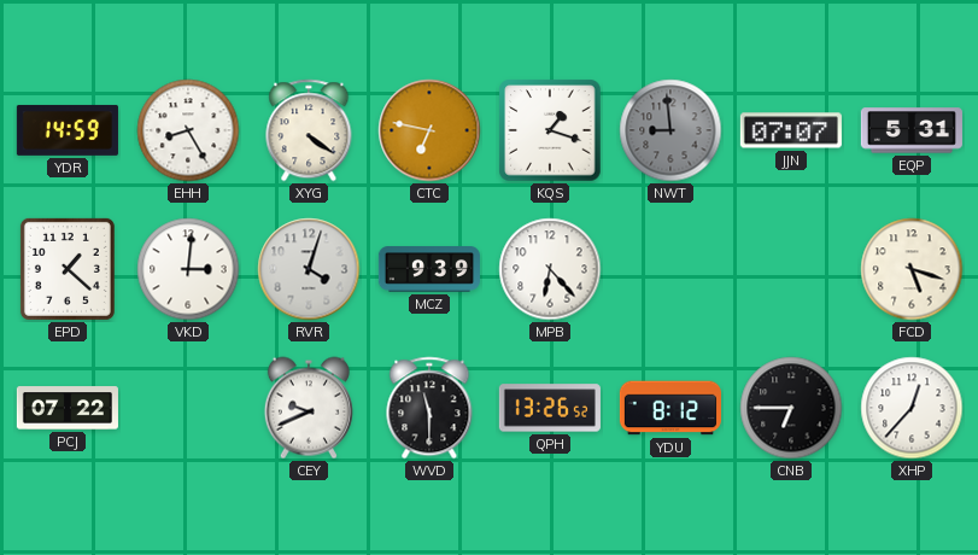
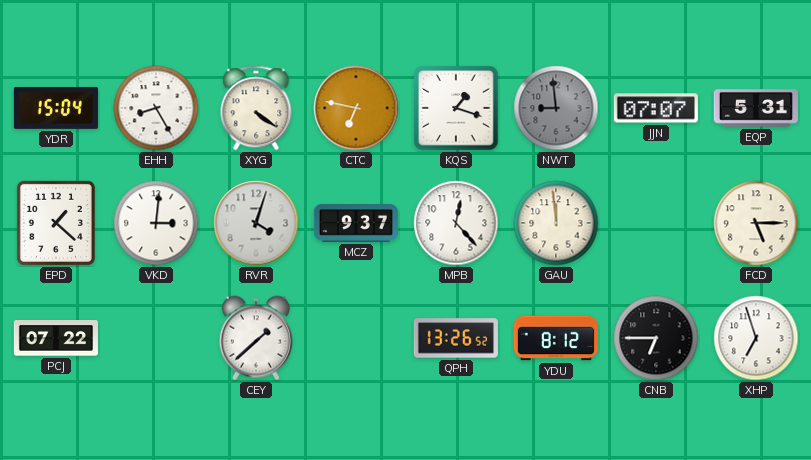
YDR: 14:59 -> 15:04
MCZ: 9:39 -> 9:37
MPB: 6:23 -> 12:23
GAU: none -> 11:59
FCD: 5:18 -> 5:15
CEY: 9:41 -> 1:38
WVD: 11:30 -> none
XHP: 12:37 -> 6:57
